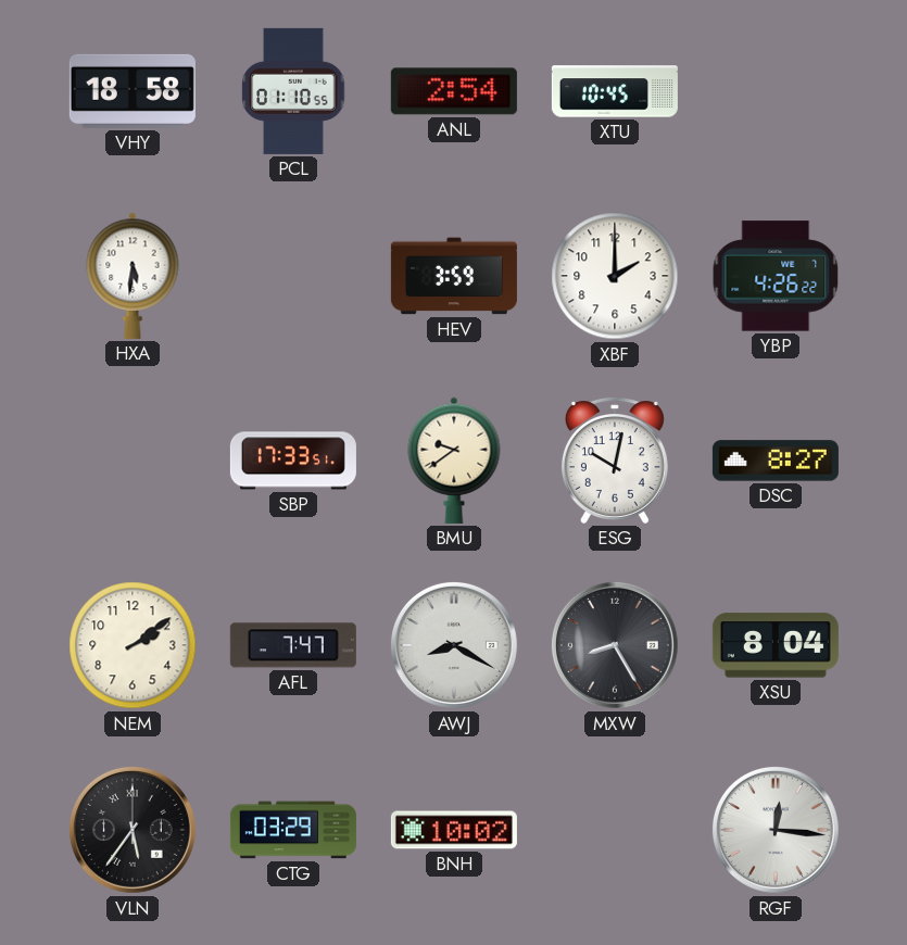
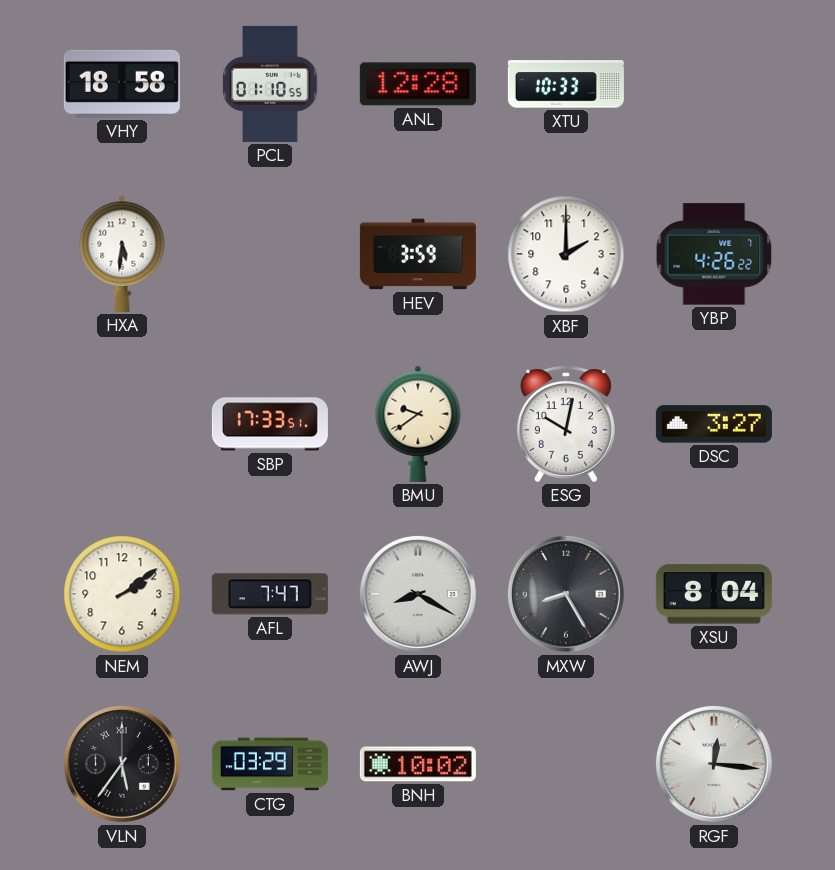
ANL: 2:54 -> 12:28
XTU: 10:45 -> 10:33
DSC: 8:27 -> 3:27
